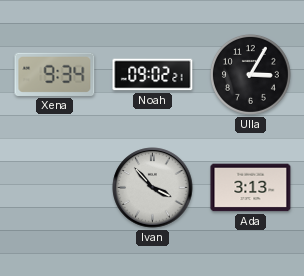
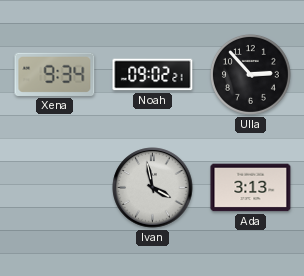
Ulla: 3:05 -> 2:53
Ivan: 3:53 -> 3:58
